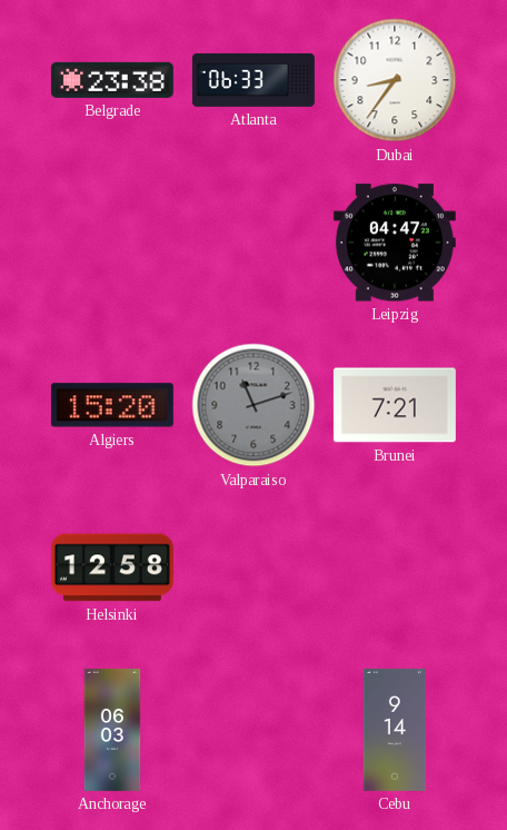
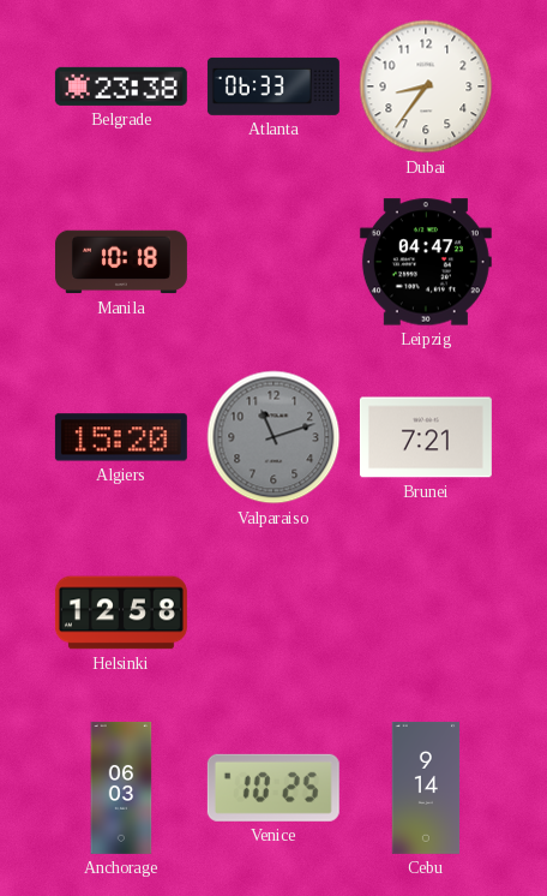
Manila: none -> 10:18
Venice: none -> 10:25
